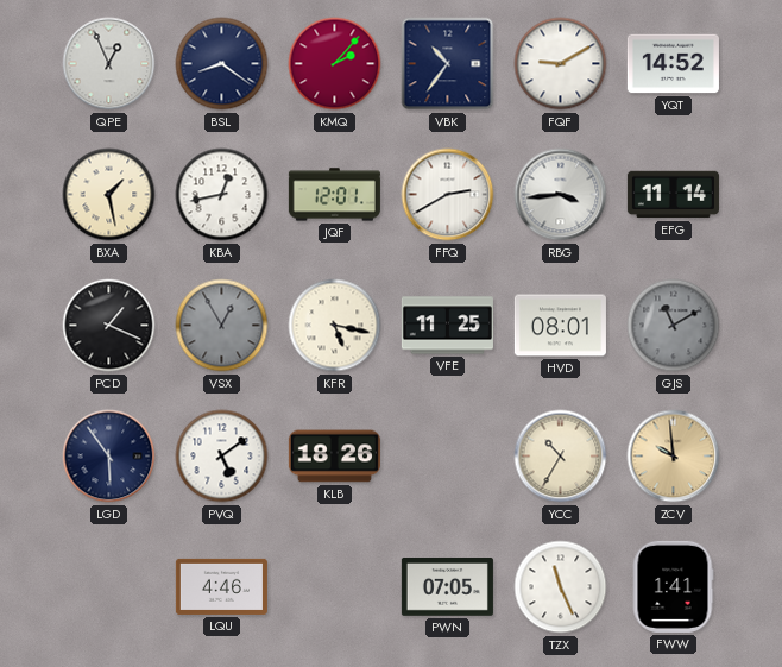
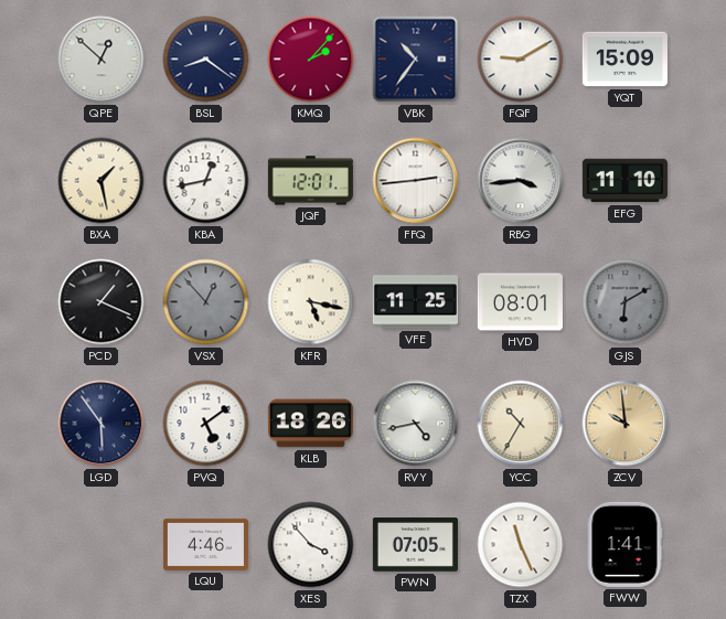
QPE: 12:56 -> 12:52
YQT: 14:52 -> 15:09
FFQ: 2:40 -> 2:44
EFG: 11:14 -> 11:10
VSX: 12:55 -> 12:53
GJS: 11:10 -> 6:10
RVY: none -> 4:43
XES: none -> 3:53
